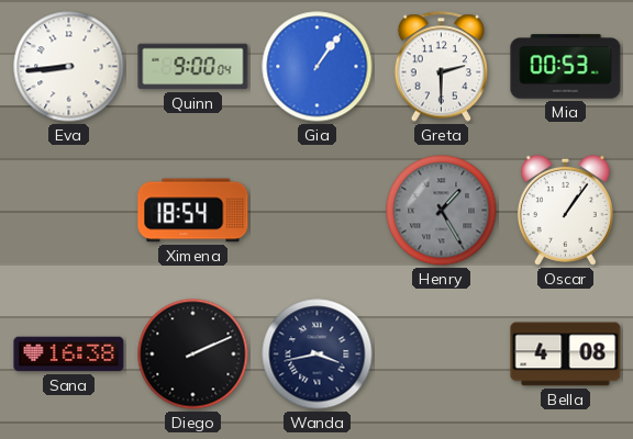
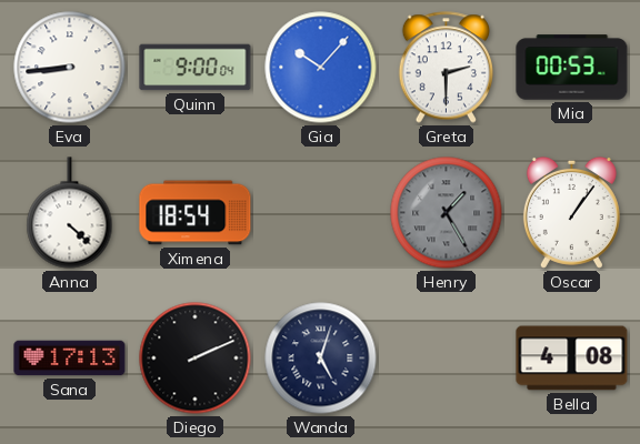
Gia: 1:06 -> 10:07
Anna: none -> 4:22
Sana: 16:38 -> 17:13
Wanda: 3:43 -> 5:03
